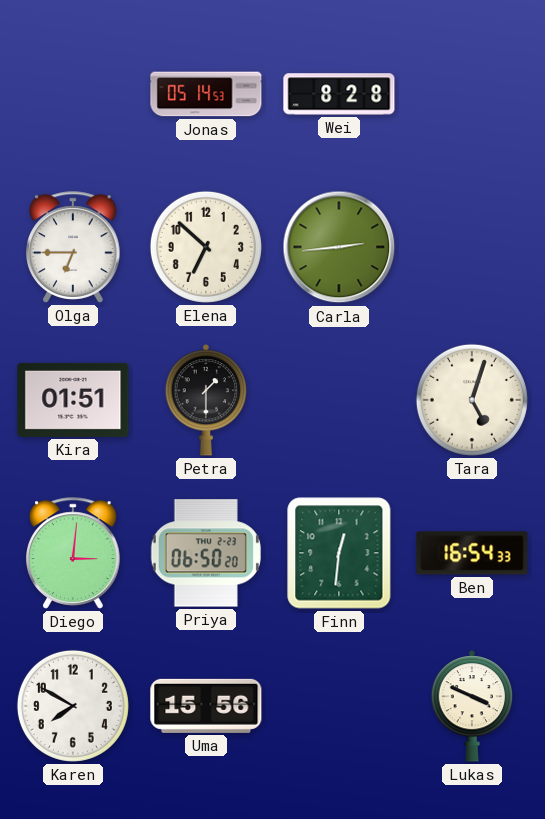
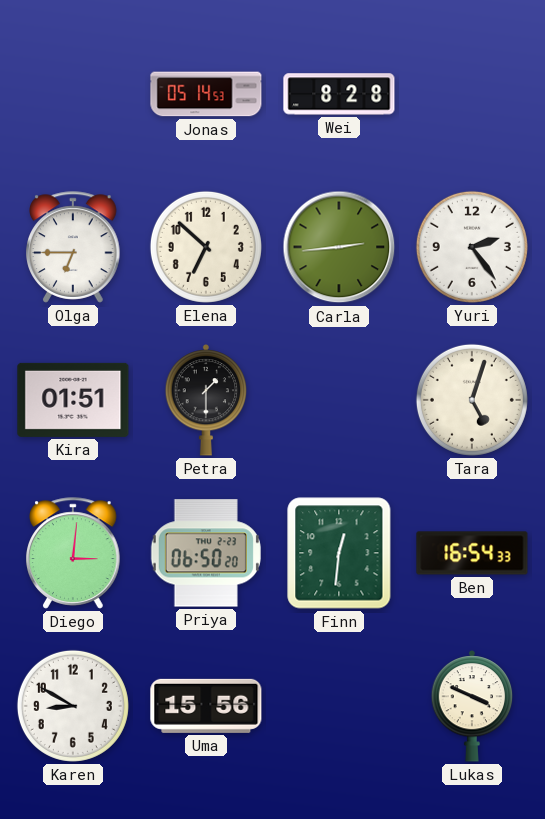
Yuri: none -> 2:24
Karen: 7:50 -> 8:50
